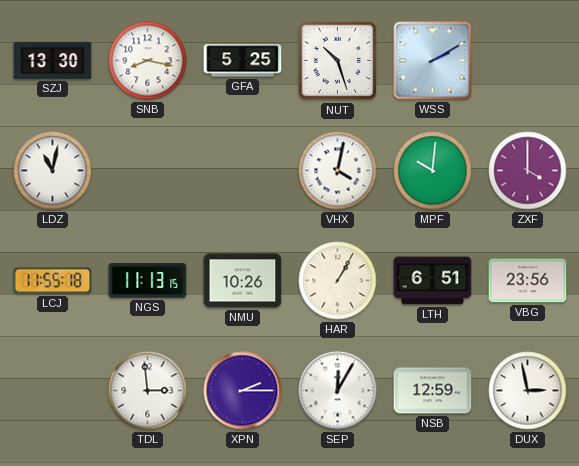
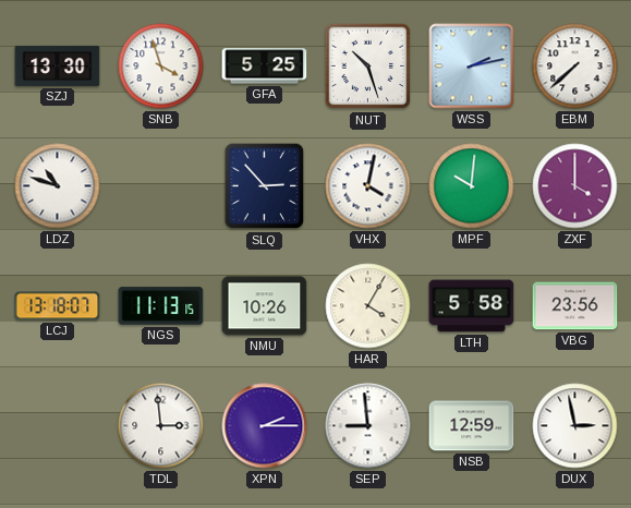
SNB: 8:17 -> 3:57
WSS: 2:10 -> 2:13
EBM: none -> 7:38
LDZ: 11:02 -> 10:48
SLQ: none -> 2:53
LCJ: 11:55 -> 13:18
HAR: 1:05 -> 4:05
LTH: 6:51 -> 5:58
SEP: 12:05 -> 8:59
